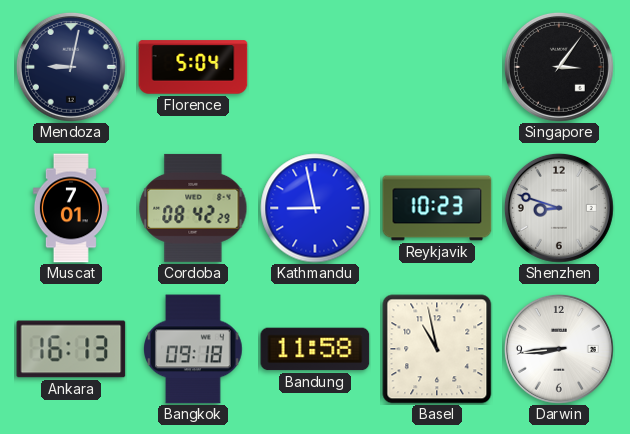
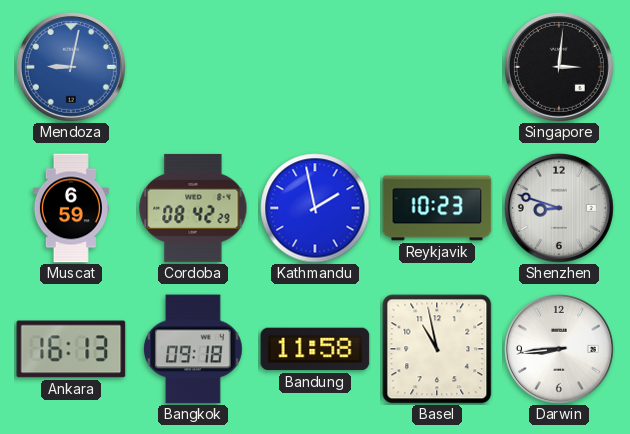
Mendoza dial: navy -> blue
Florence: 5:04 -> none
Singapore: 3:06 -> 3:01
Muscat: 7:01 -> 6:59
Kathmandu: 8:58 -> 1:58
